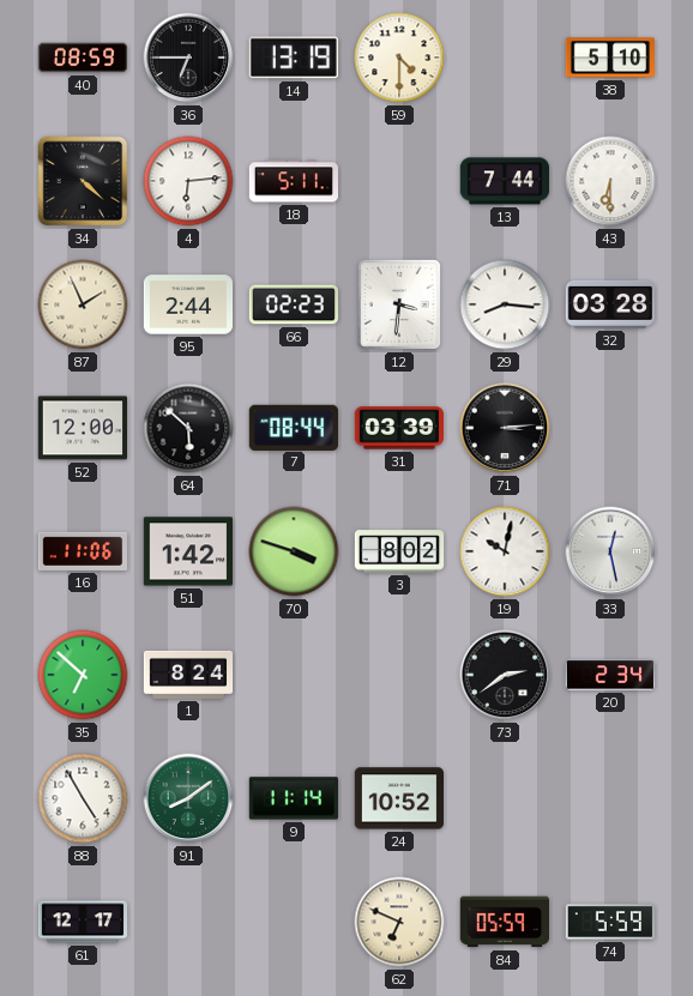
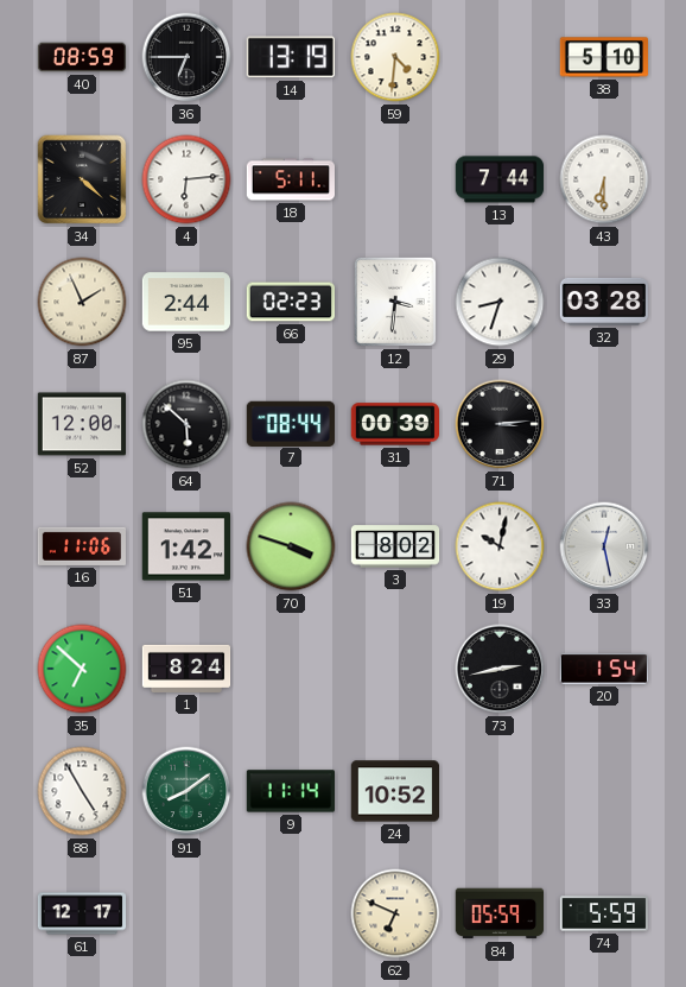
59: 4:30 -> 4:31
29: 8:16 -> 8:33
31: 03:39 -> 00:39
73: 2:39 -> 2:43
20: 2:34 -> 1:54
